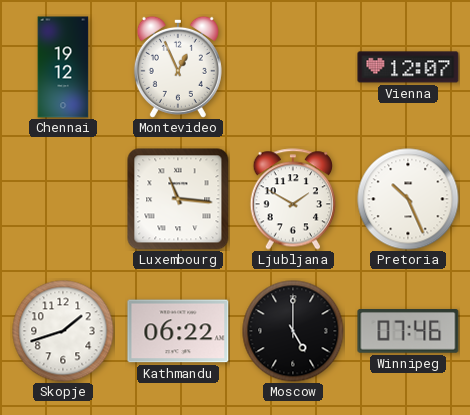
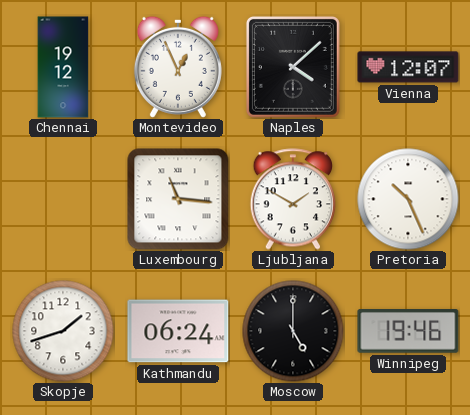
Naples: none -> 4:08
Kathmandu: 06:22 -> 06:24
Winnipeg: 07:46 -> 19:46
